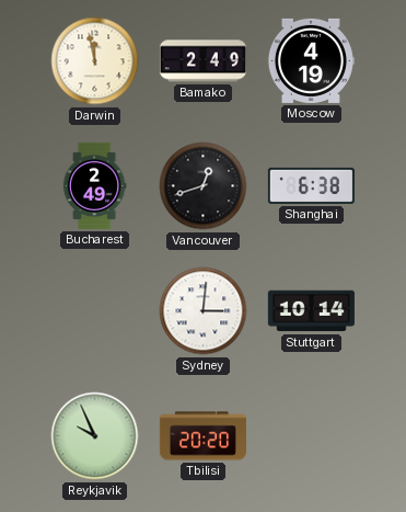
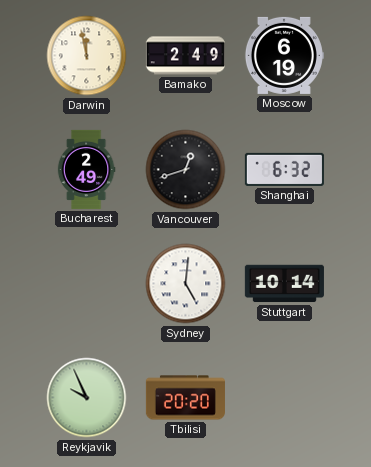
Moscow: 4:19 -> 6:19
Shanghai: 6:38 -> 6:32
Sydney: 3:01 -> 5:01
